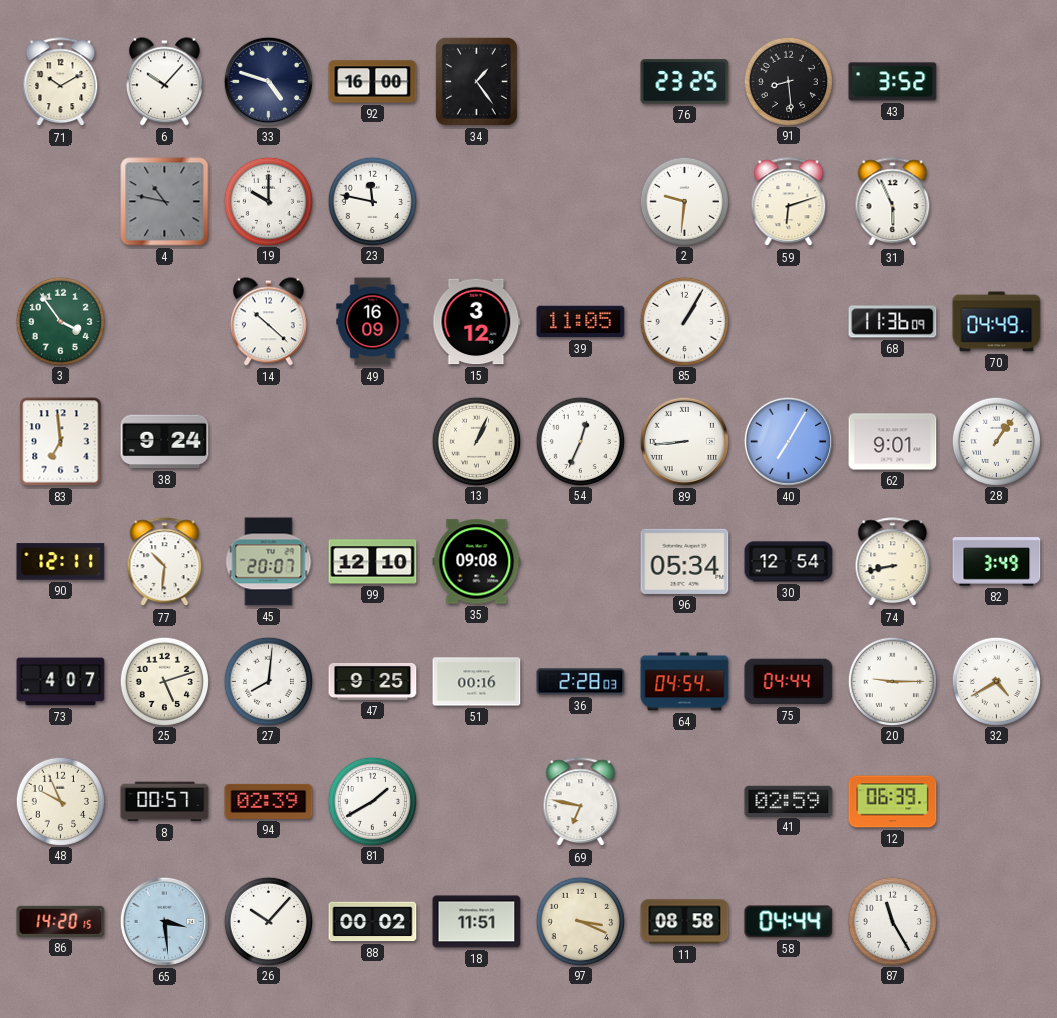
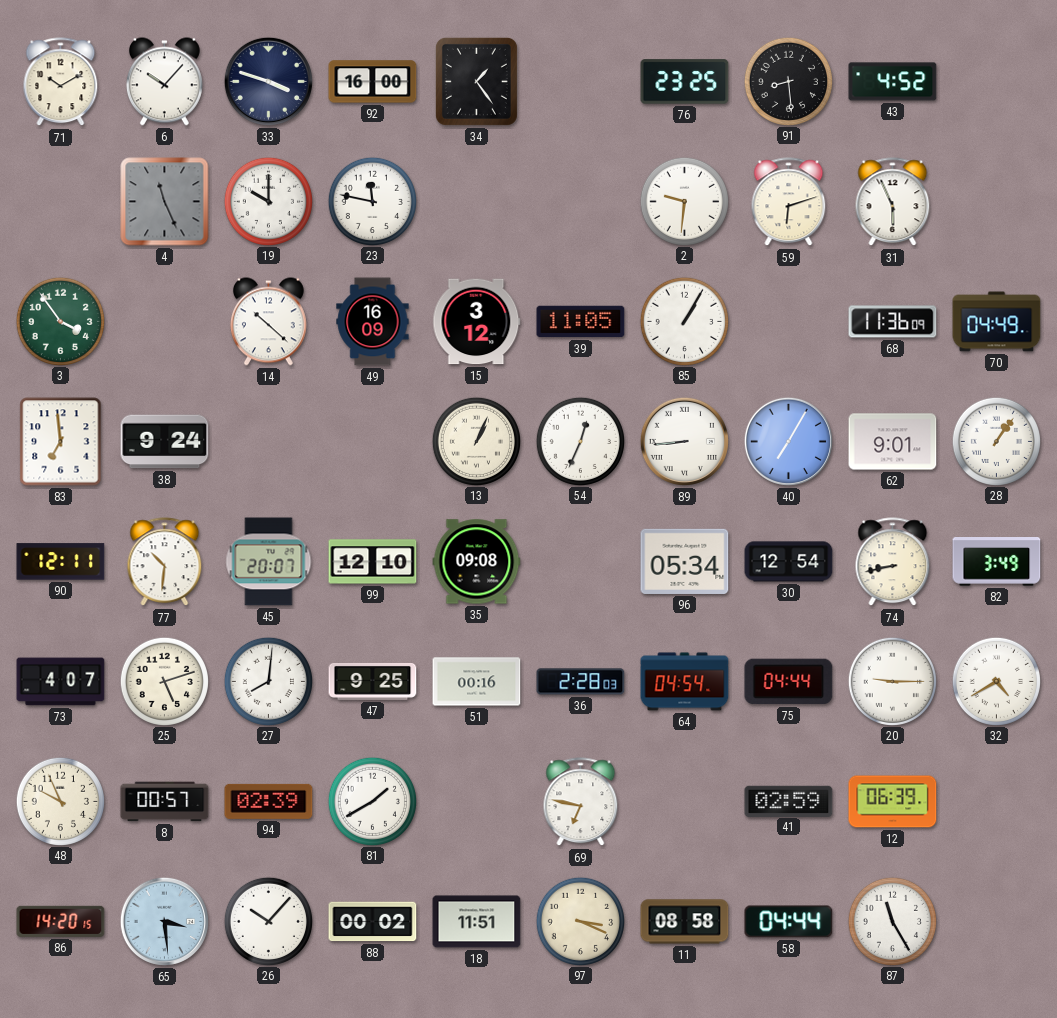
33: 4:48 -> 3:48
43: 3:52 -> 4:52
4: 10:47 -> 11:26
